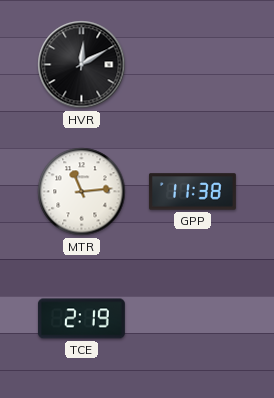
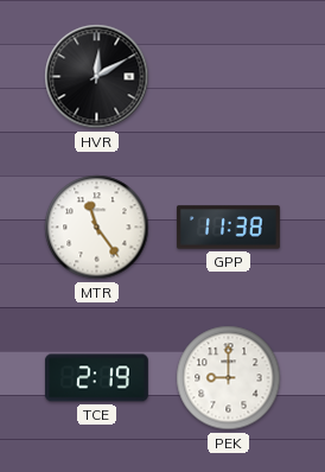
MTR: 11:14 -> 11:24
PEK: none -> 9:00
